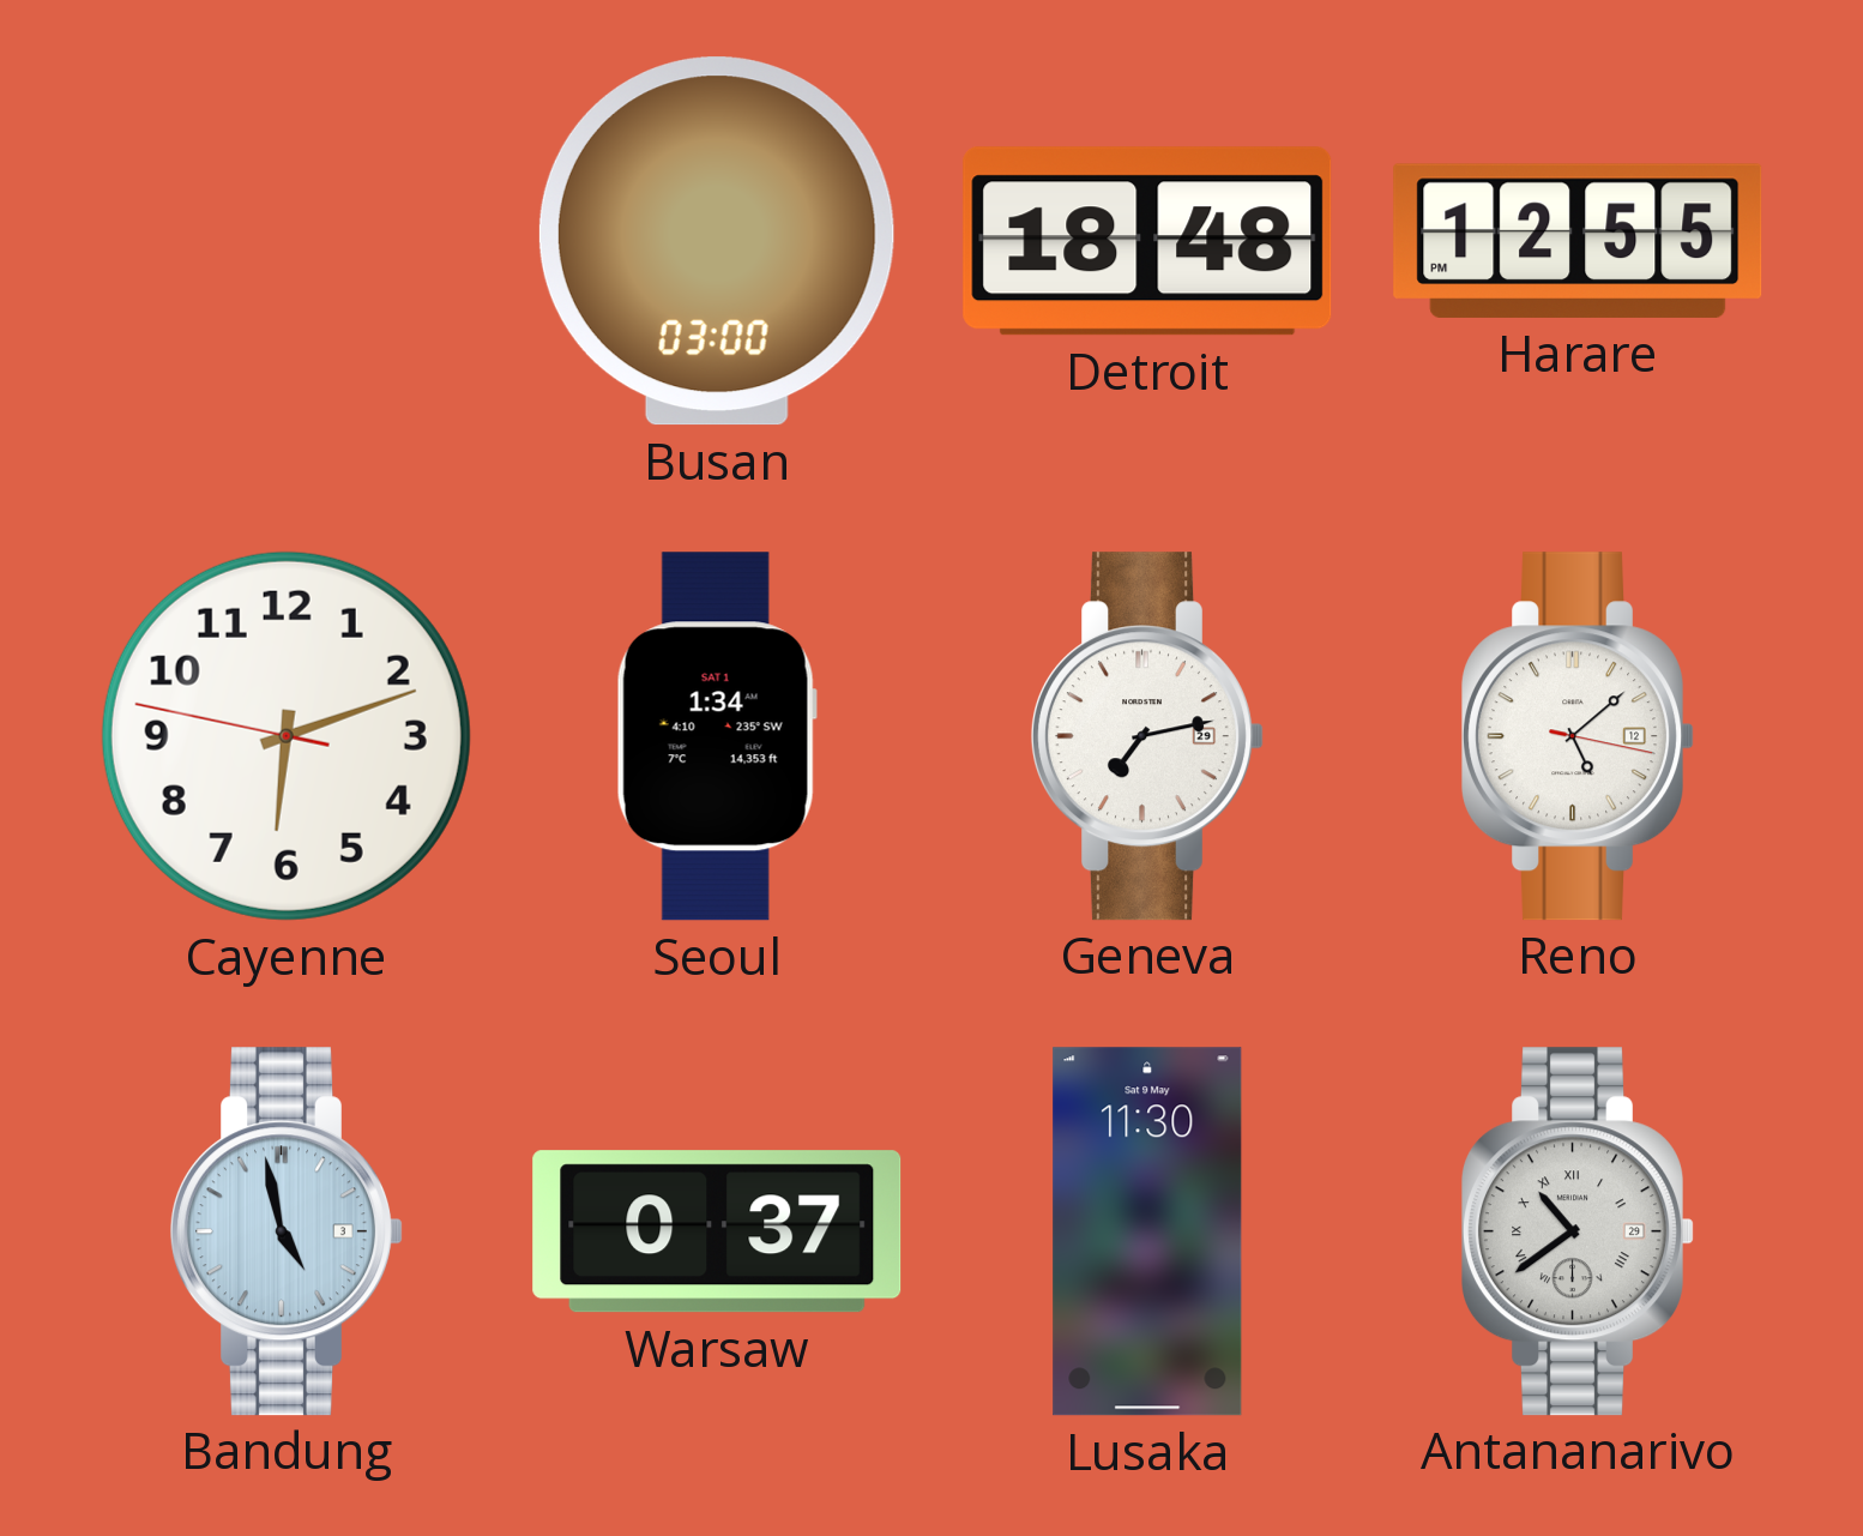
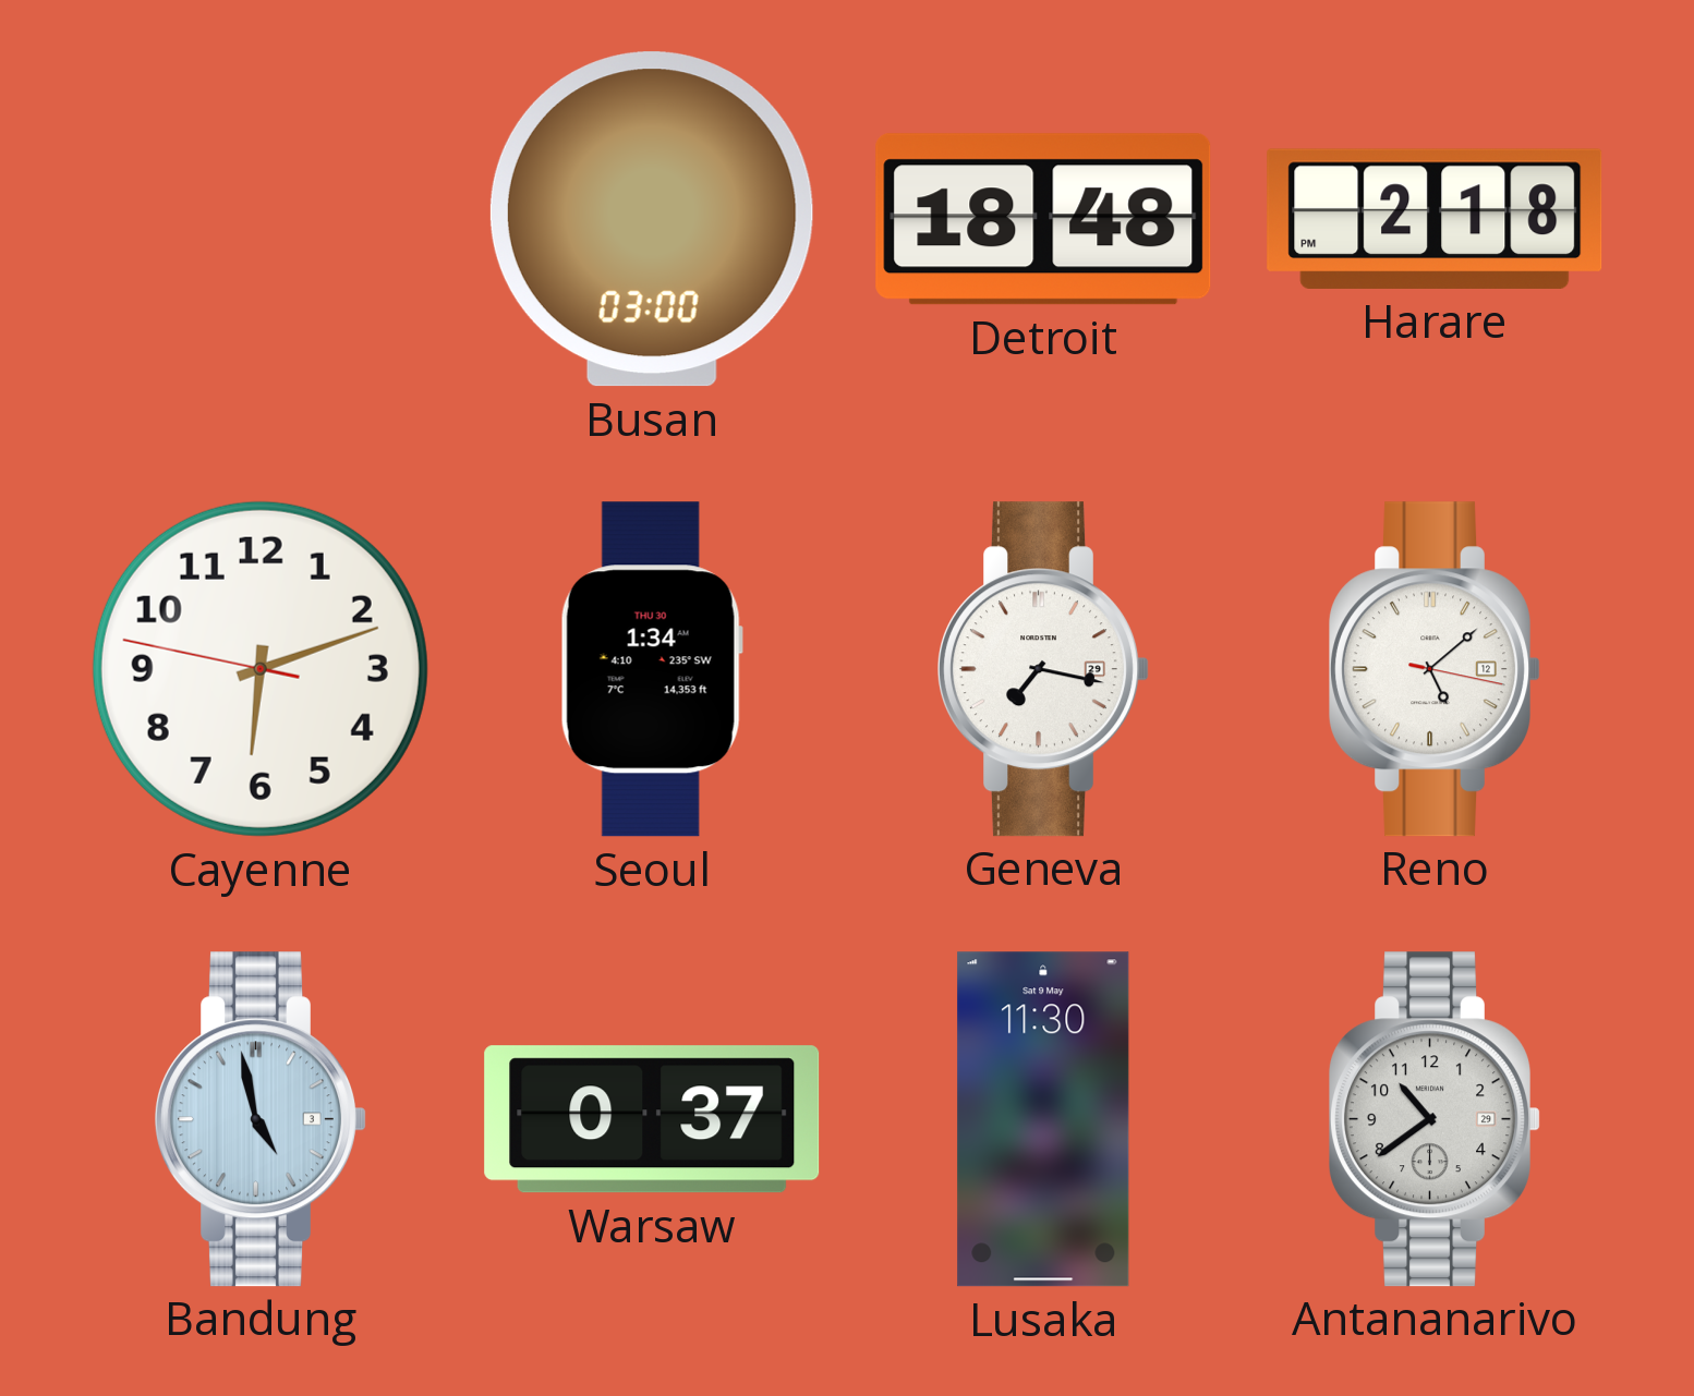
Harare: 12:55 -> 2:18
Seoul date: SAT 1 -> THU 30
Geneva: 7:13 -> 7:17
Antananarivo numerals: Roman -> Arabic
